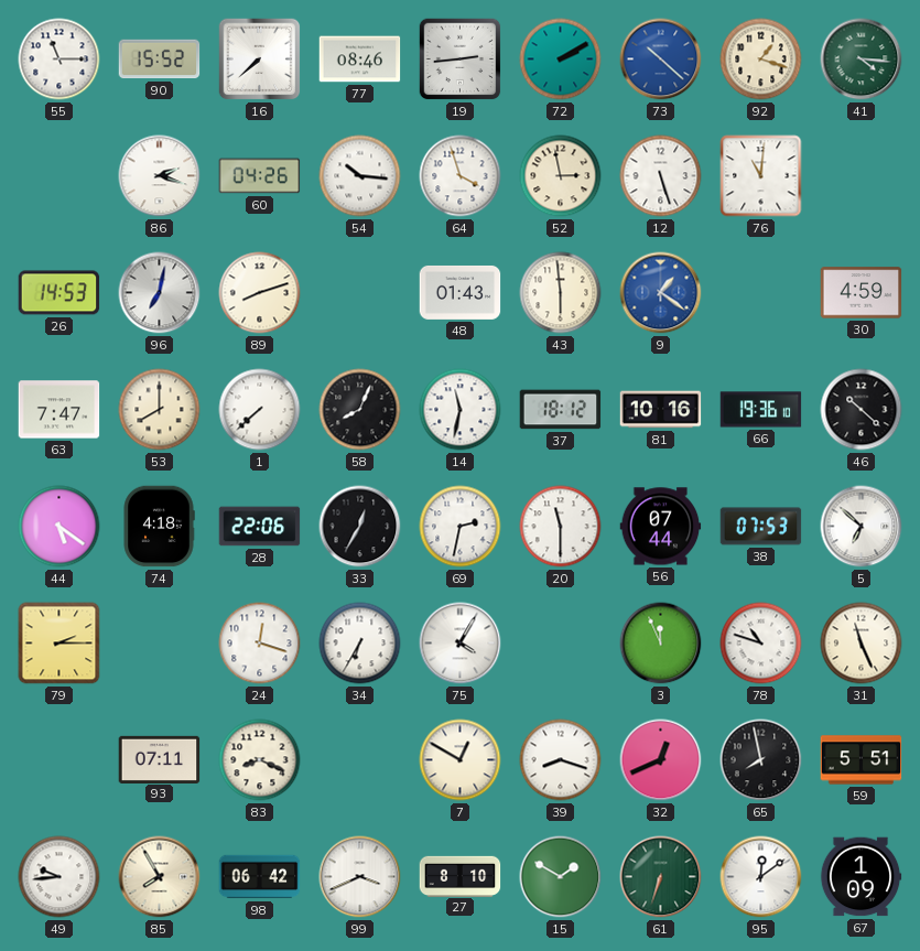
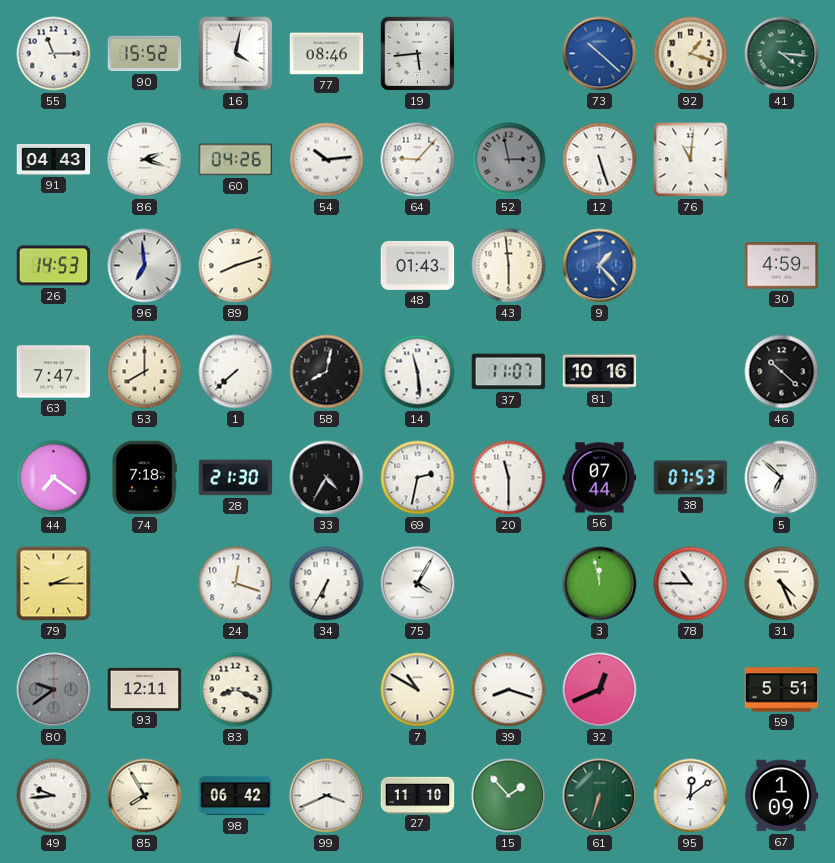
16: 7:38 -> 4:02
19: 2:44 -> 5:44
72: 2:10 -> none
91: none -> 04:43
54: 10:16 -> 10:14
64: 3:57 -> 9:07
52 dial: cream -> grey
96: 7:02 -> 6:59
9: 1:21 -> 1:23
58: 8:04 -> 8:02
14: 11:32 -> 11:29
37: 18:12 -> 11:07
66: 19:36 -> none
44: 5:21 -> 7:21
74: 4:18 -> 7:18
28: 22:06 -> 21:30
33: 12:35 -> 4:35
3: 11:56 -> 11:58
78: 10:48 -> 10:45
31: 11:26 -> 4:26
80: none -> 9:39
93: 07:11 -> 12:11
7: 12:50 -> 10:50
65: 7:58 -> none
27: 8:10 -> 11:10
15: 1:50 -> 1:53
